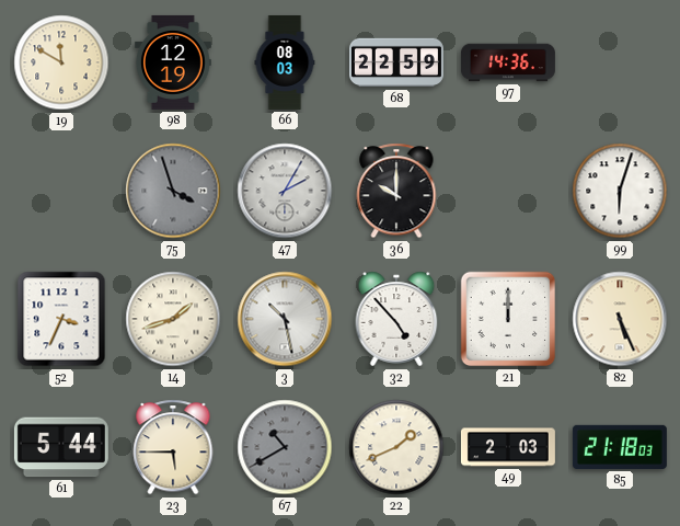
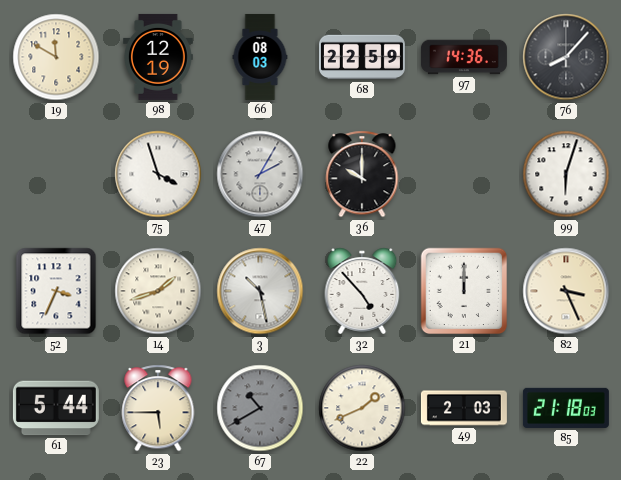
76: none -> 8:07
75 dial: grey -> white
82: 5:26 -> 3:26
